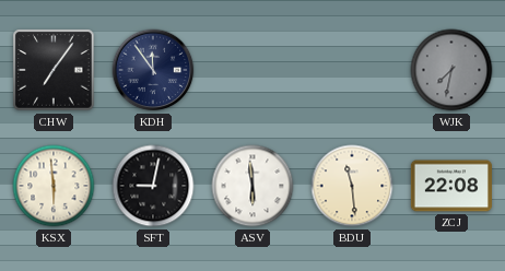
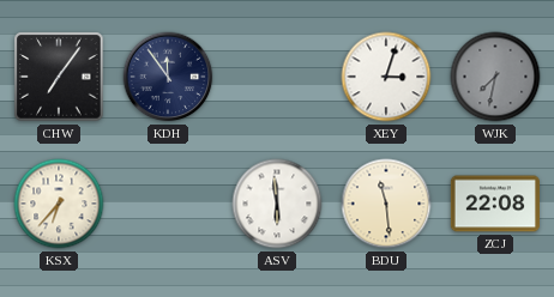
XEY: none -> 3:03
KSX: 5:59 -> 6:37
SFT: 9:02 -> none
